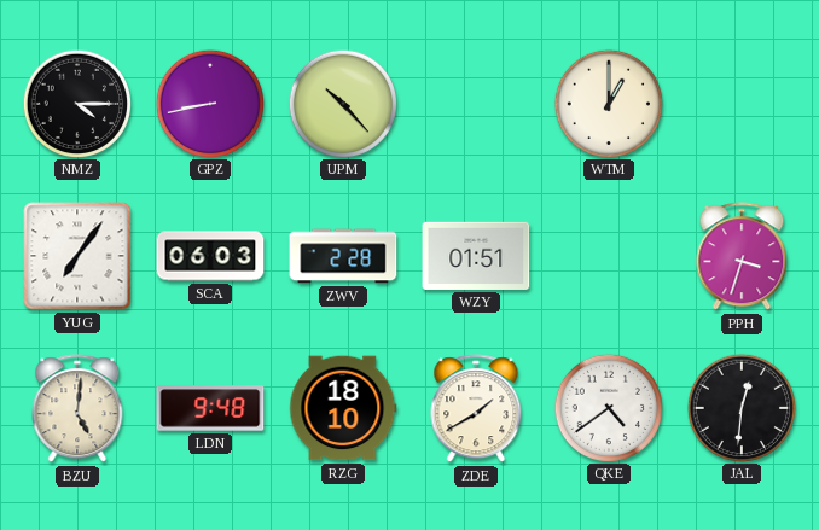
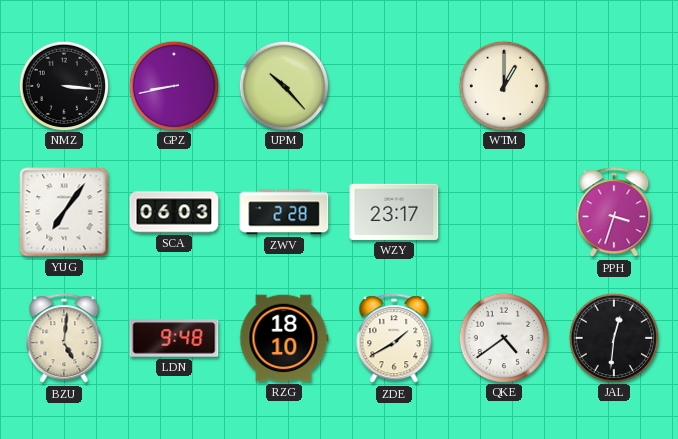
NMZ: 4:15 -> 3:16
WZY: 01:51 -> 23:17
